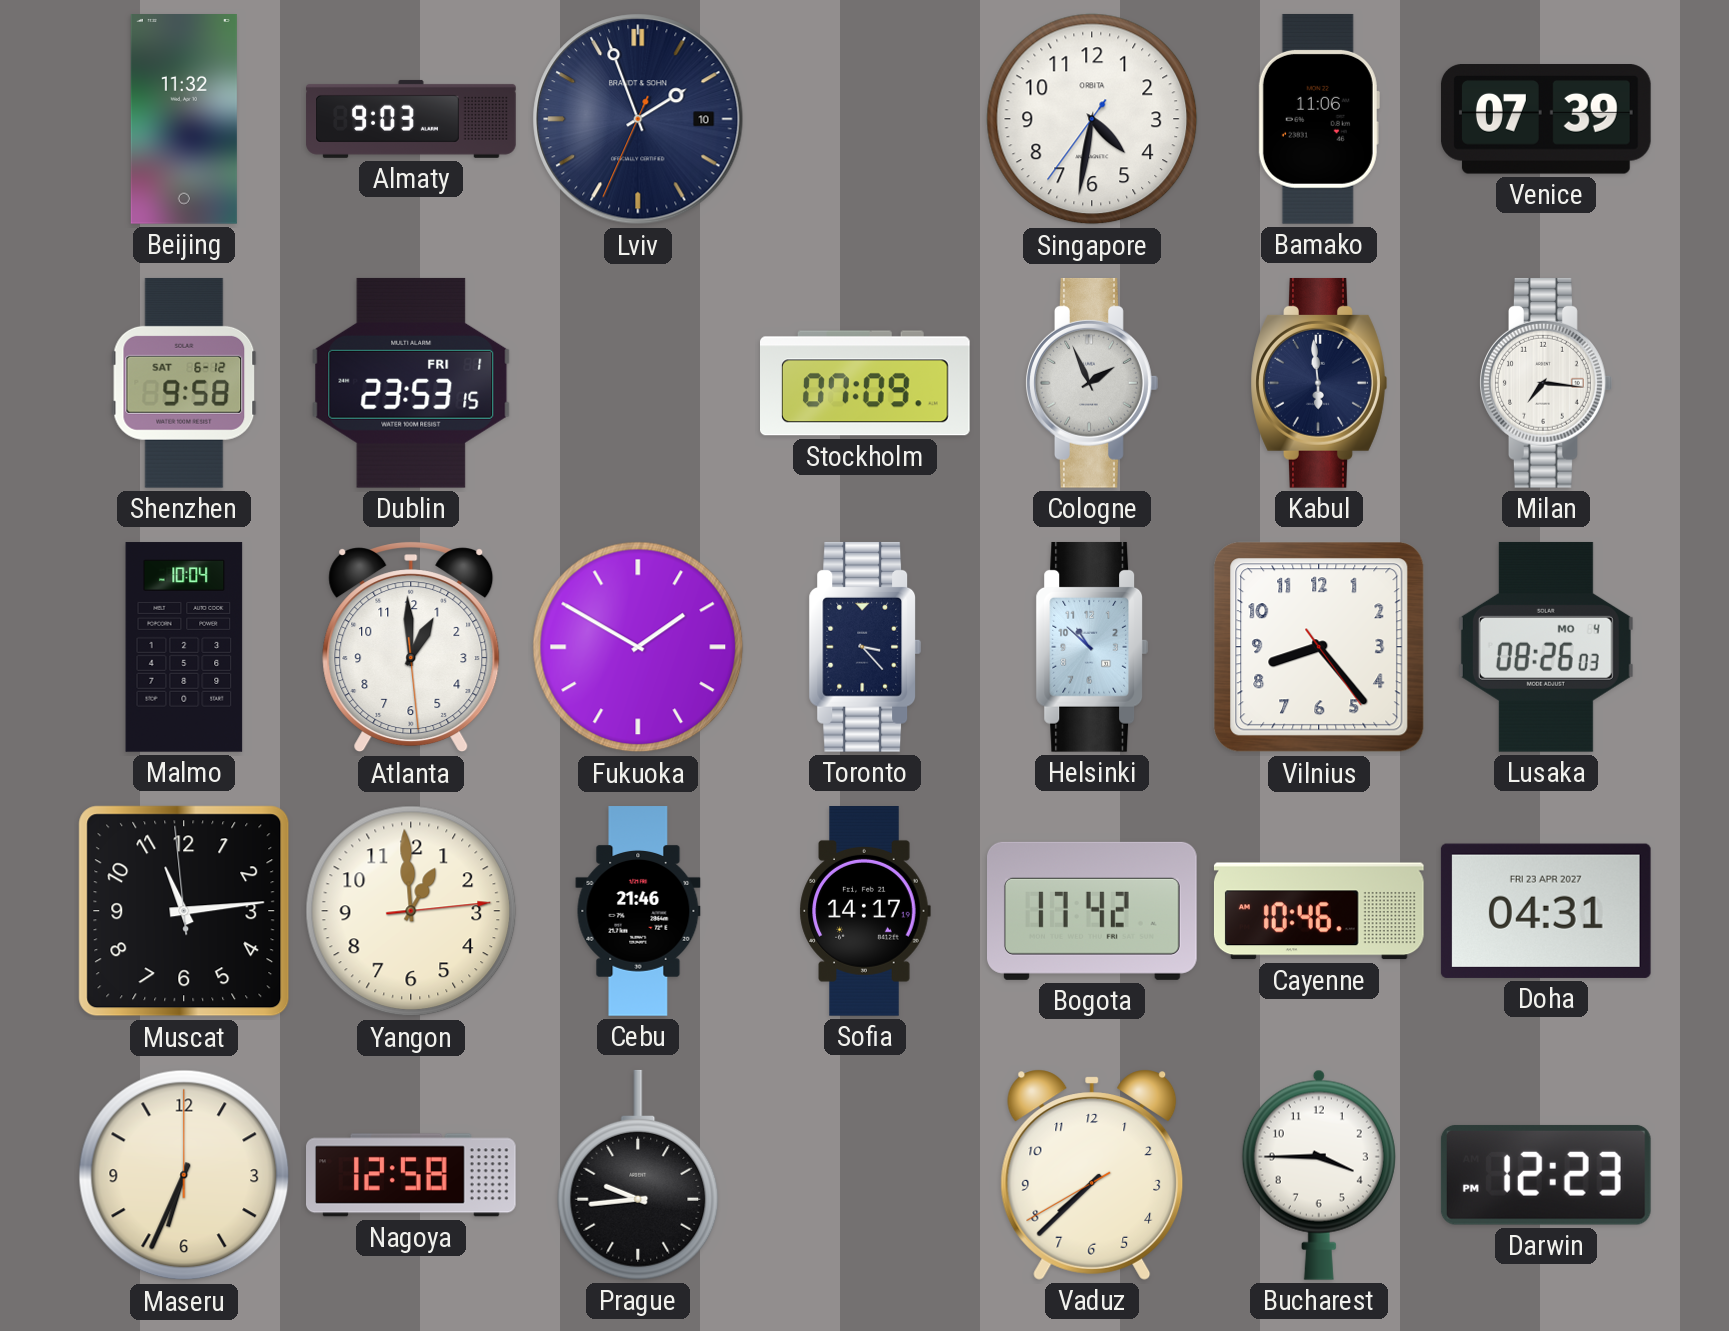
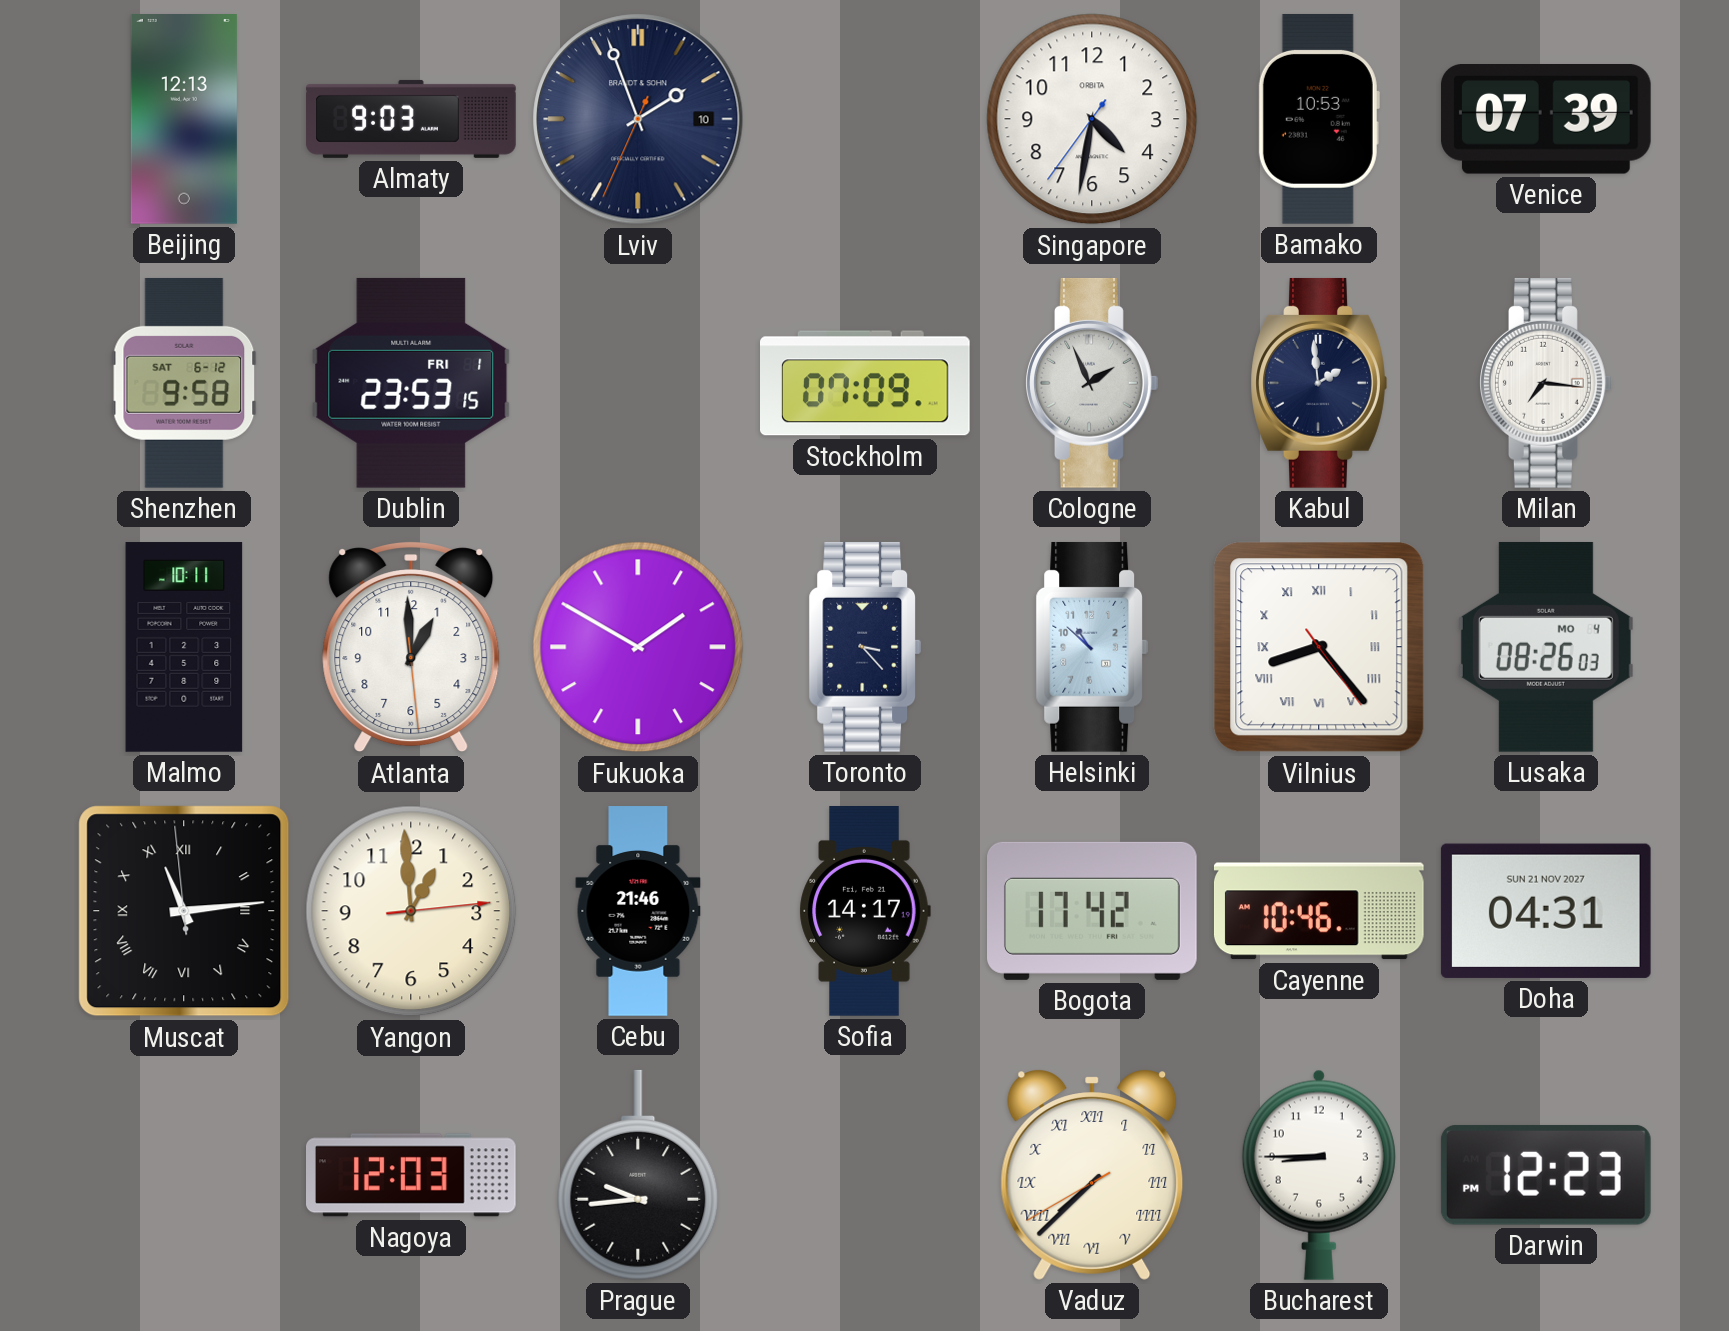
Beijing: 11:32 -> 12:13
Bamako: 11:06 -> 10:53
Kabul: 5:59 -> 1:59
Malmo: 10:04 -> 10:11
Vilnius numerals: Arabic -> Roman
Muscat numerals: Arabic -> Roman
Doha date: FRI 23 APR 2027 -> SUN 21 NOV 2027
Maseru: 6:34 -> none
Nagoya: 12:58 -> 12:03
Vaduz numerals: Arabic -> Roman
Bucharest: 3:45 -> 8:45
